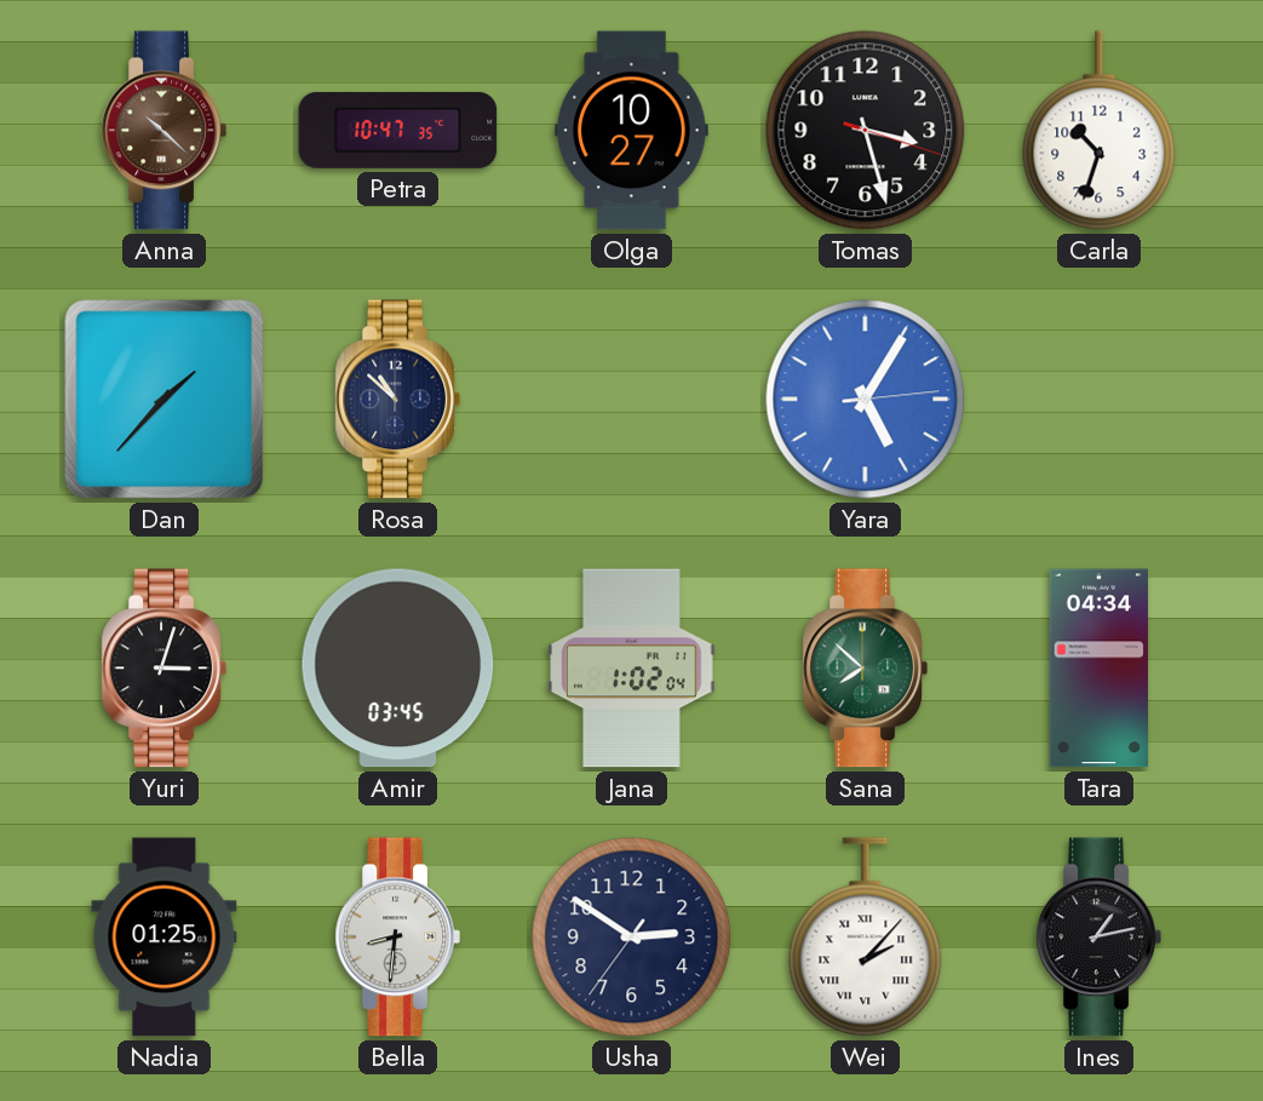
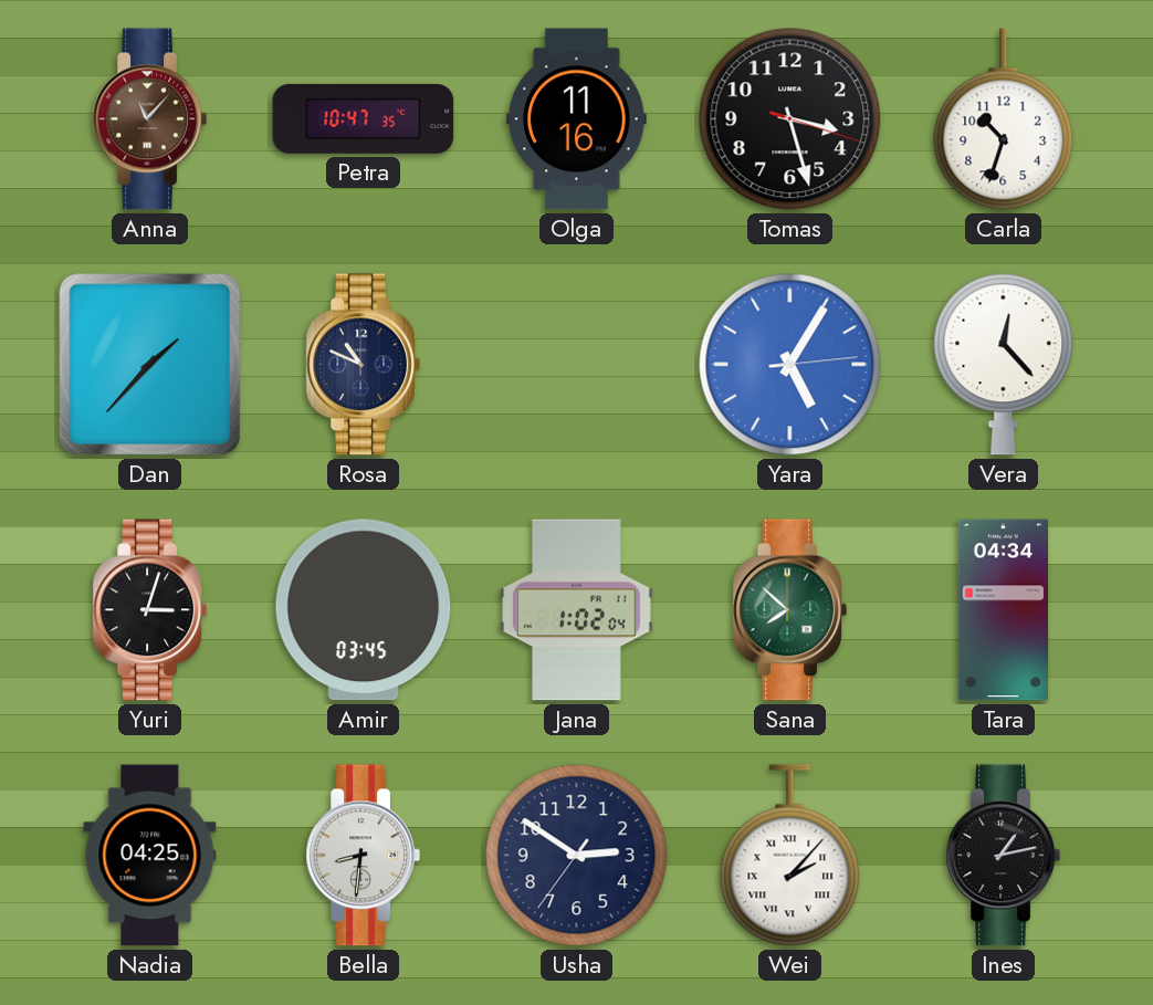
Anna: 10:22 -> 11:07
Olga: 10:27 -> 11:16
Rosa: 10:52 -> 10:49
Vera: none -> 12:23
Nadia: 01:25 -> 04:25
